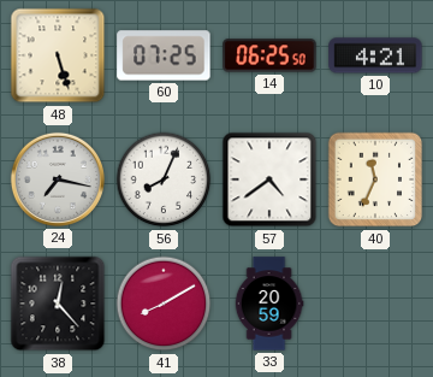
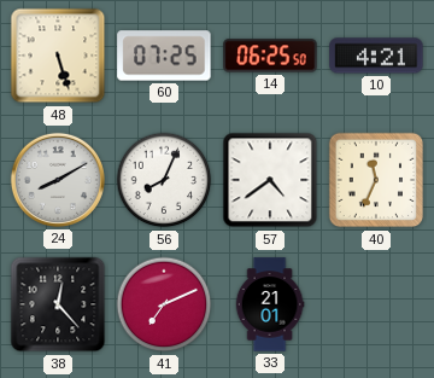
24: 7:17 -> 8:10
41: 8:10 -> 7:11
33: 20:59 -> 21:01
